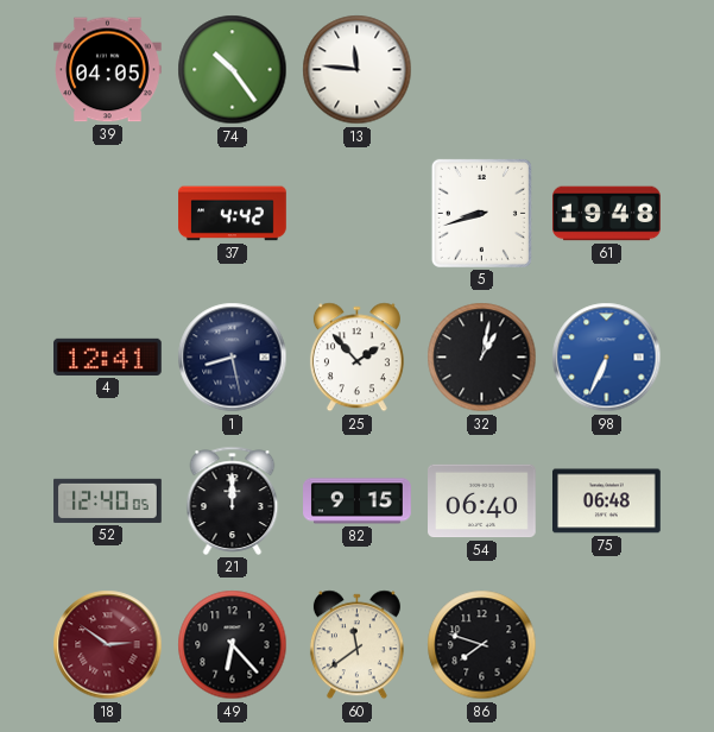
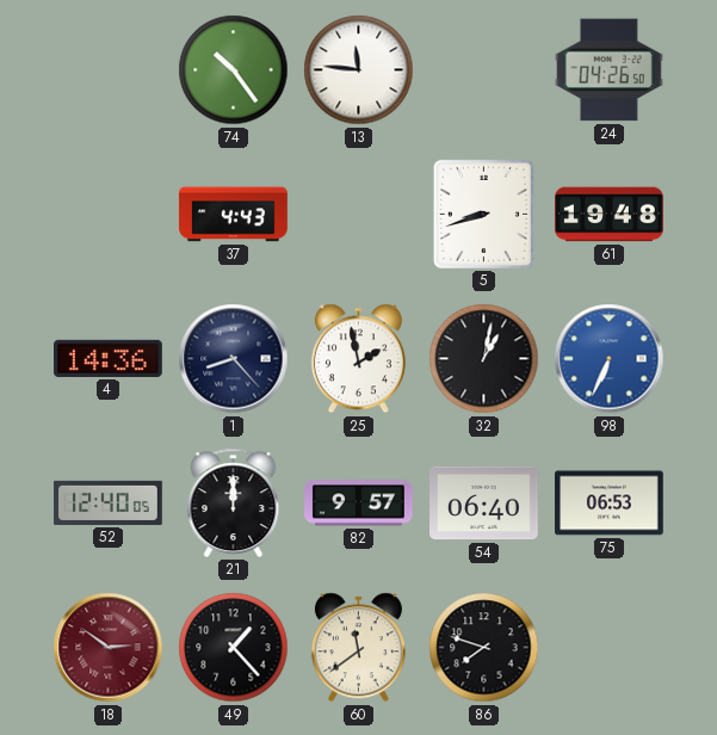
39: 04:05 -> none
24: none -> 04:26
37: 4:42 -> 4:43
4: 12:41 -> 14:36
1: 8:28 -> 8:23
25: 1:53 -> 1:58
82: 9:15 -> 9:57
75: 06:48 -> 06:53
49: 6:23 -> 1:23
